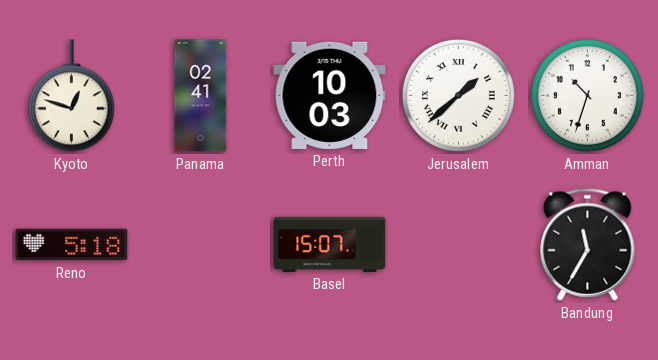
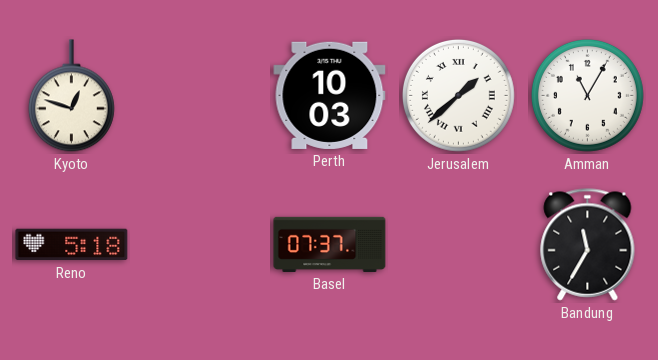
Panama: 02:41 -> none
Amman: 10:33 -> 11:05
Basel: 15:07 -> 07:37
